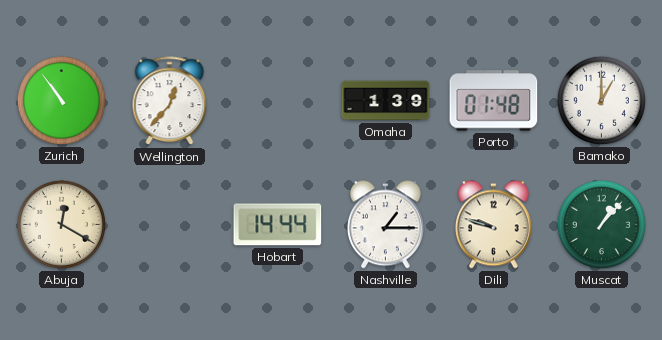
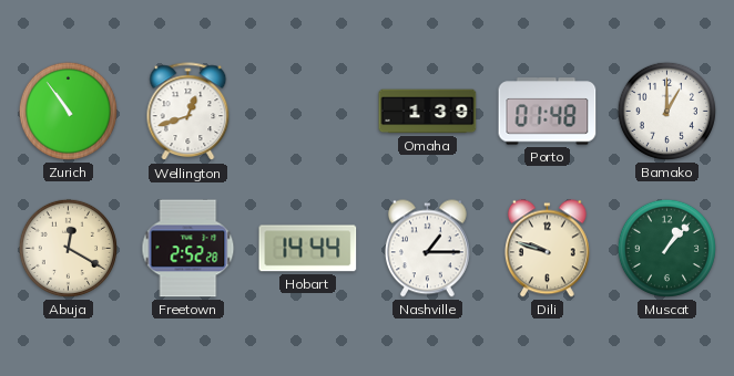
Wellington: 12:37 -> 12:42
Freetown: none -> 2:52
